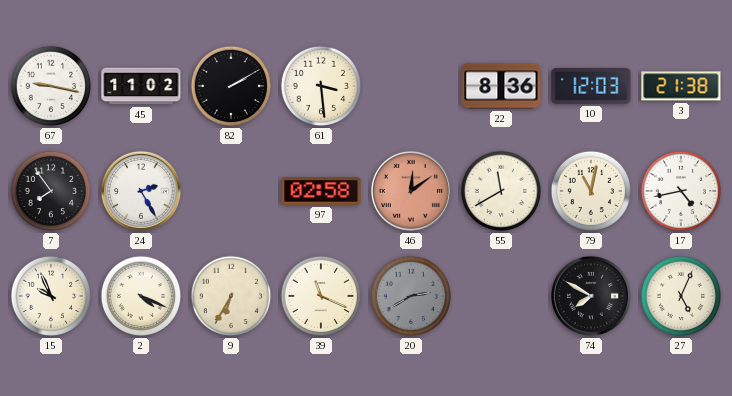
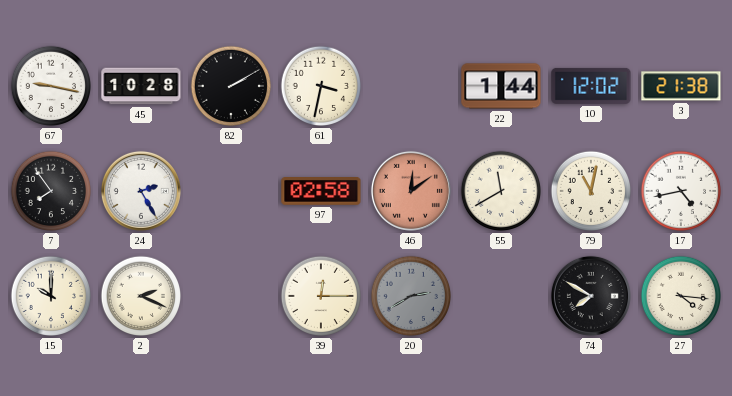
45: 11:02 -> 10:28
61: 3:29 -> 3:32
22: 8:36 -> 1:44
10: 12:03 -> 12:02
15: 9:56 -> 10:00
2: 4:19 -> 2:19
9: 6:35 -> none
39: 11:19 -> 12:15
27: 5:04 -> 4:16
